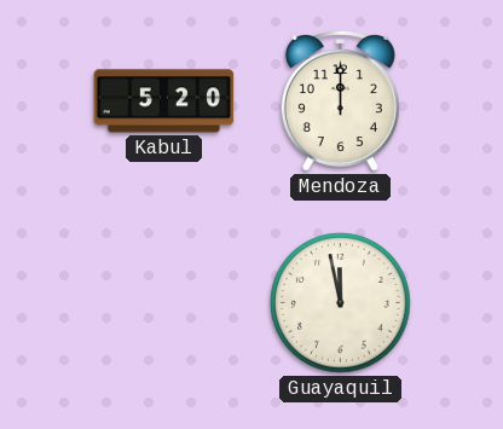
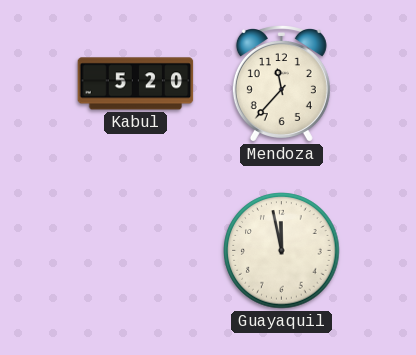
Mendoza: 12:00 -> 11:37
